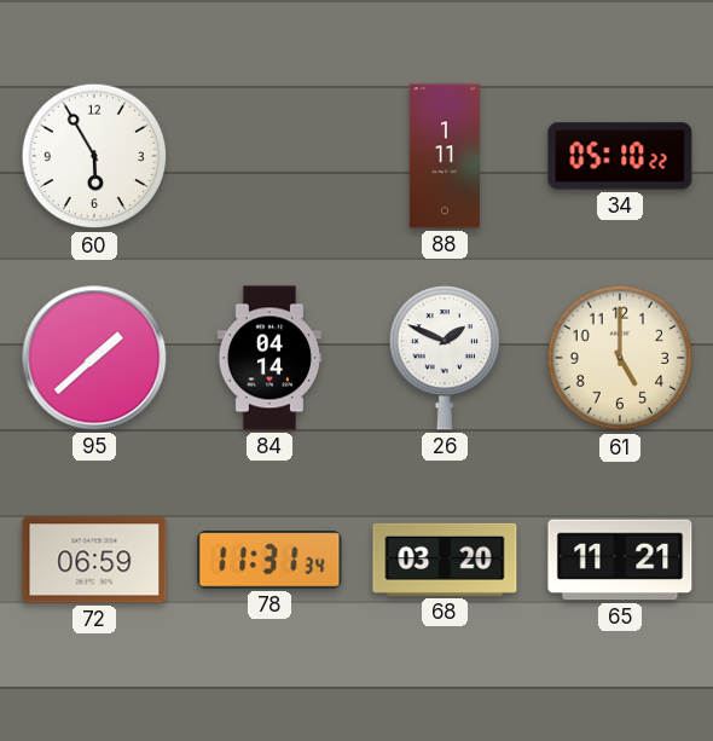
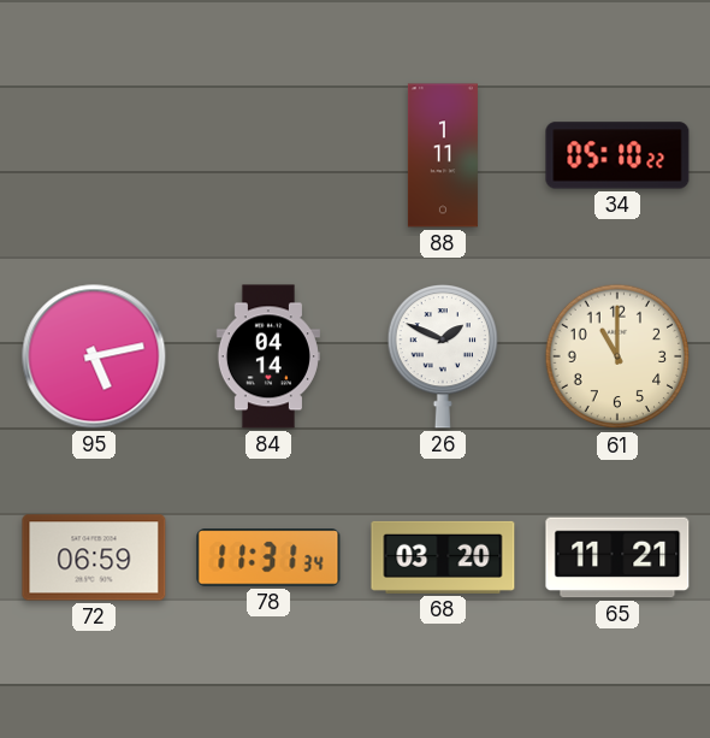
60: 5:55 -> none
95: 1:38 -> 5:13
61: 5:00 -> 11:00
